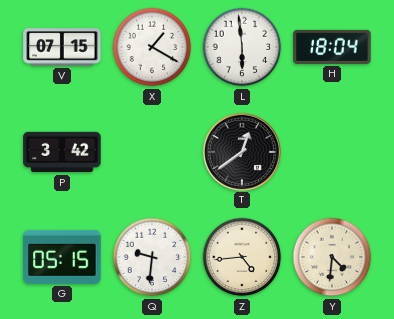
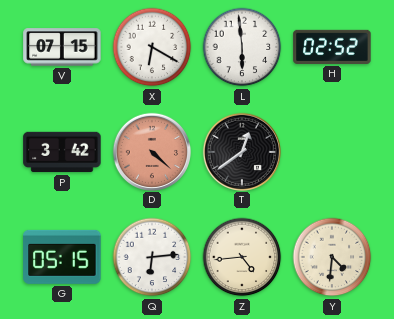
X: 1:20 -> 6:20
H: 18:04 -> 02:52
D: none -> 4:22
Q: 9:31 -> 6:14
